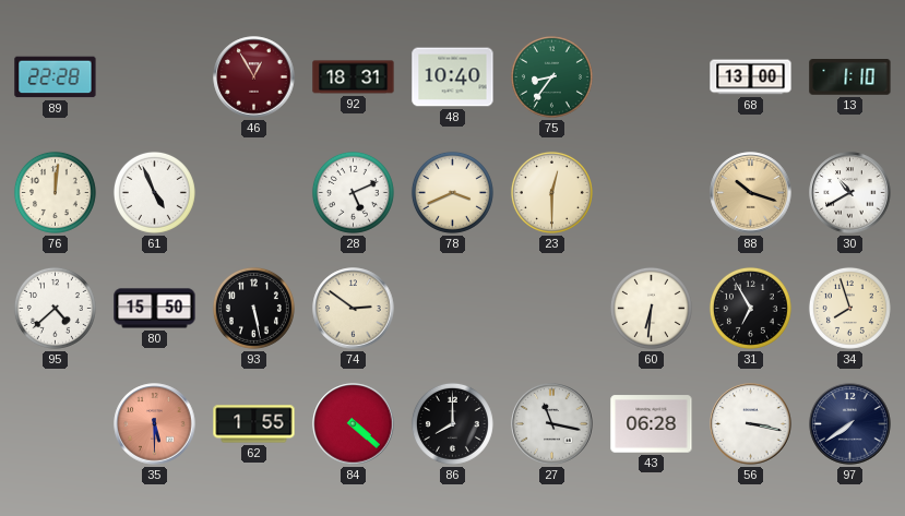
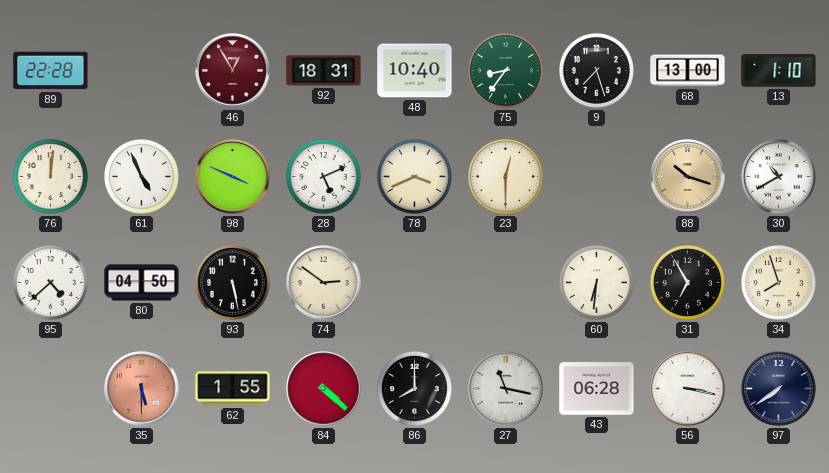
9: none -> 7:27
98: none -> 3:49
80: 15:50 -> 04:50
